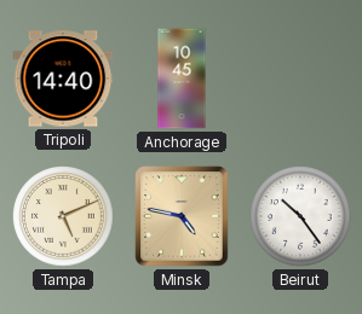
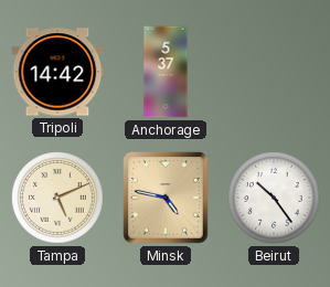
Tripoli: 14:40 -> 14:42
Anchorage: 10:45 -> 5:37
